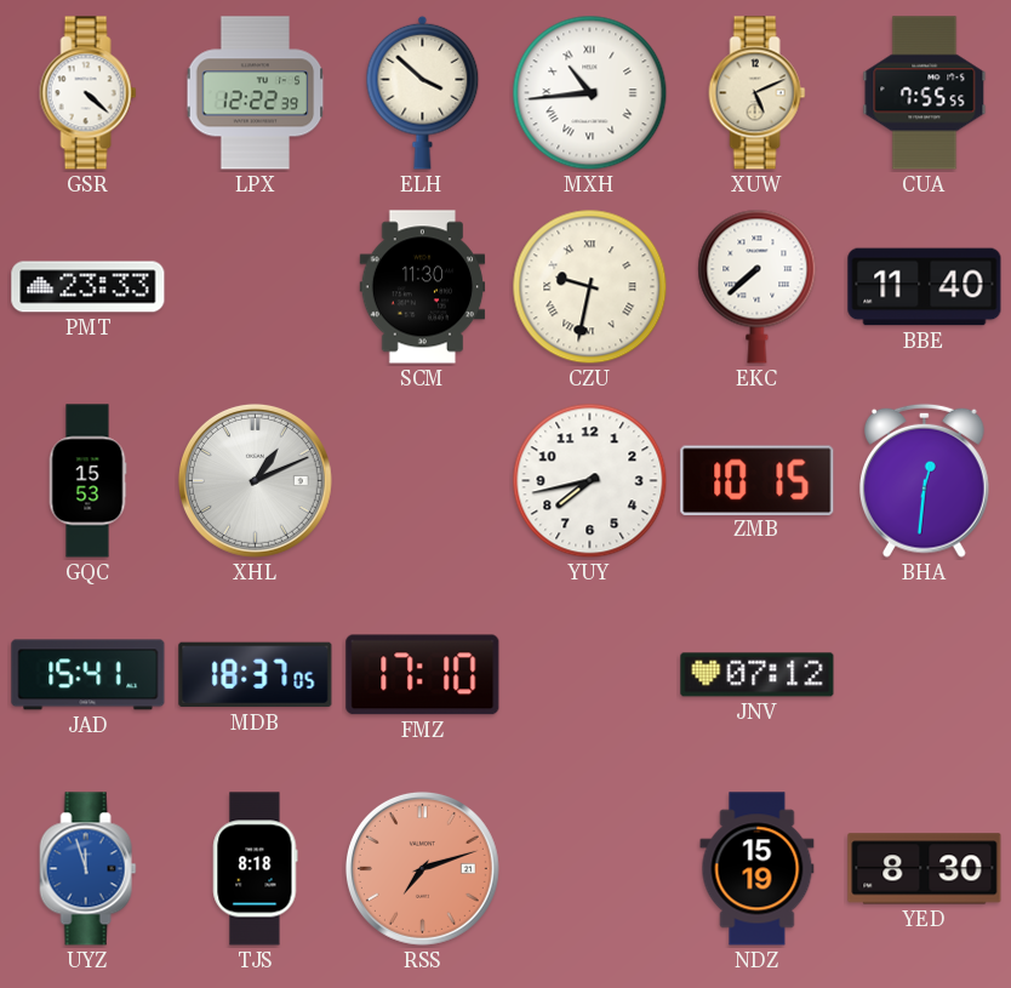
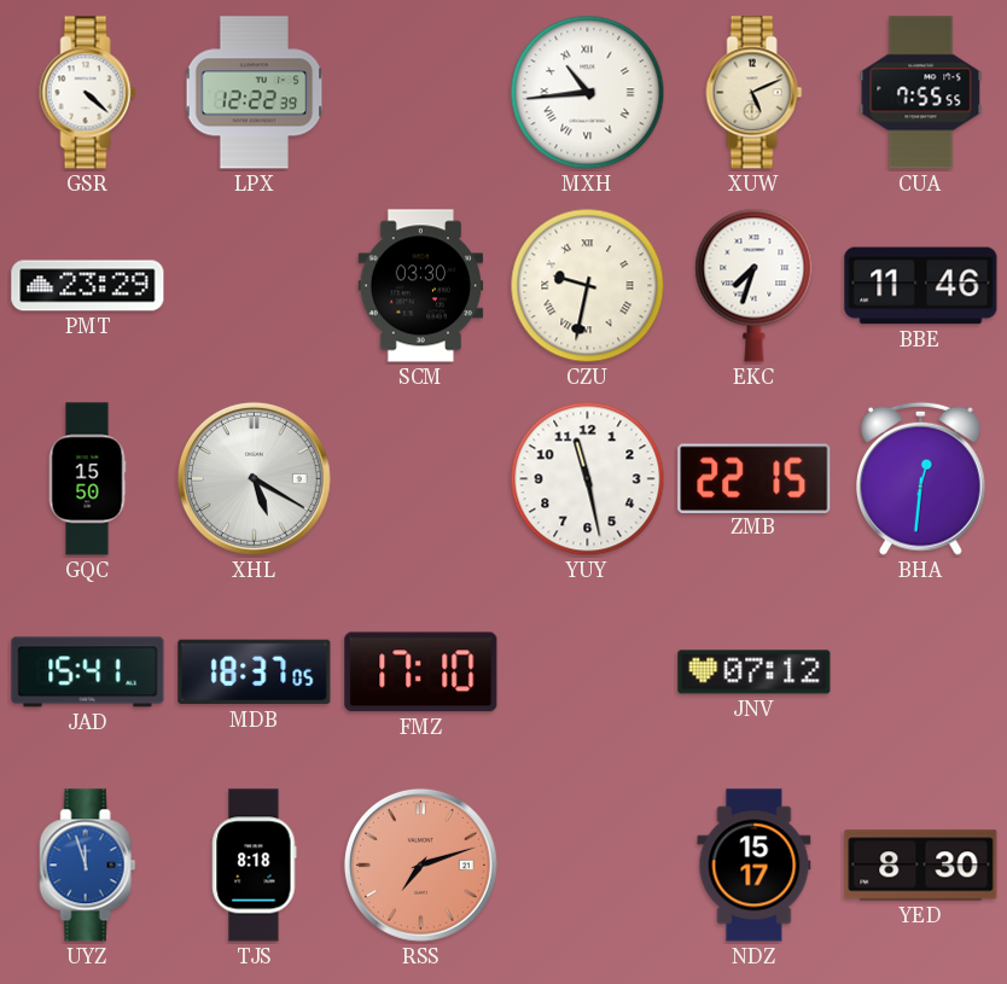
ELH: 3:52 -> none
PMT: 23:33 -> 23:29
SCM: 11:30 -> 03:30
EKC: 7:38 -> 7:33
BBE: 11:40 -> 11:46
GQC: 15:53 -> 15:50
XHL: 1:11 -> 5:20
YUY: 7:43 -> 11:28
ZMB: 10:15 -> 22:15
NDZ: 15:19 -> 15:17
